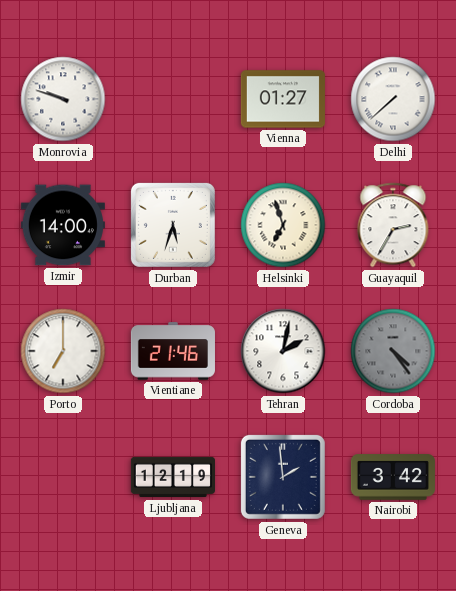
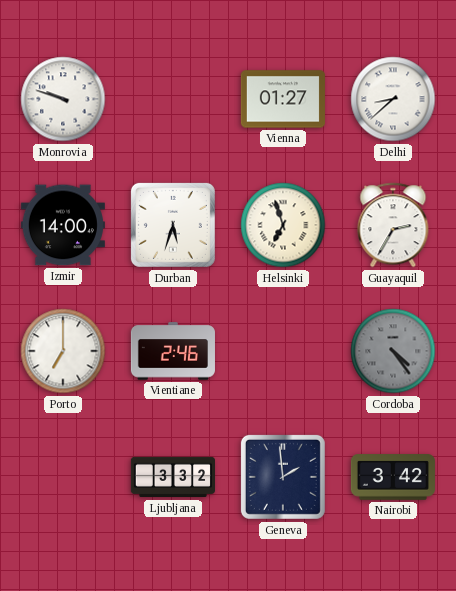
Delhi: 7:38 -> 8:38
Vientiane: 21:46 -> 2:46
Tehran: 2:02 -> none
Ljubljana: 12:19 -> 3:32
